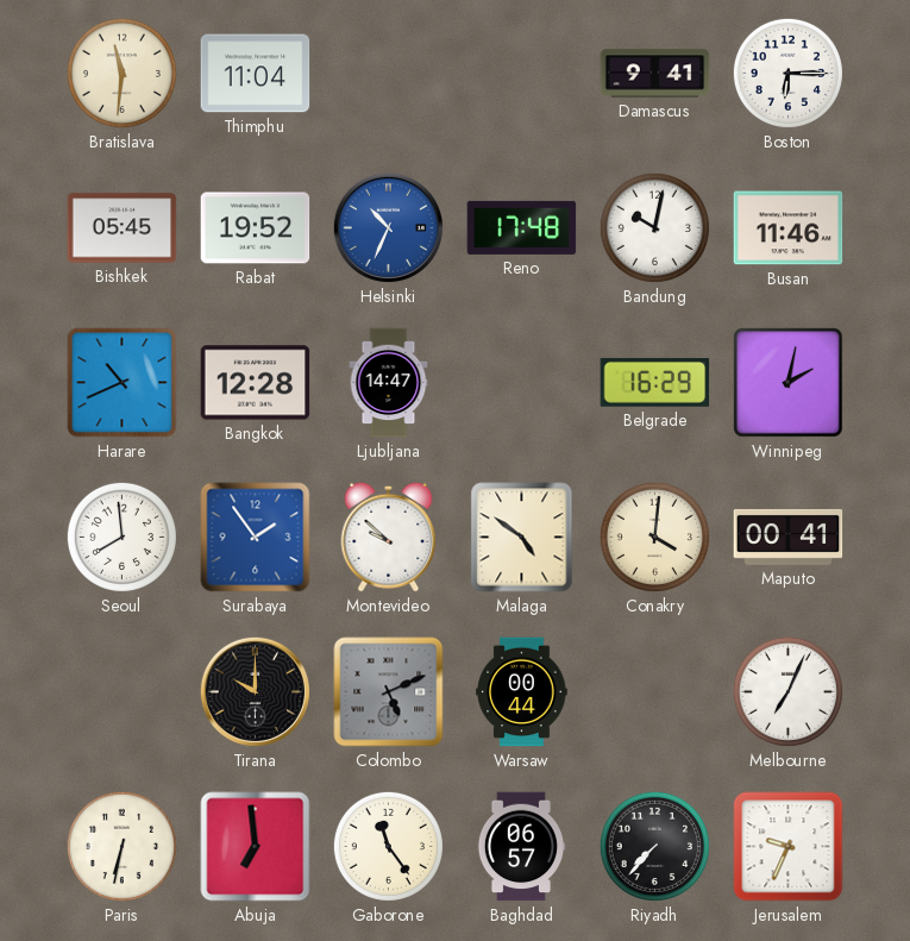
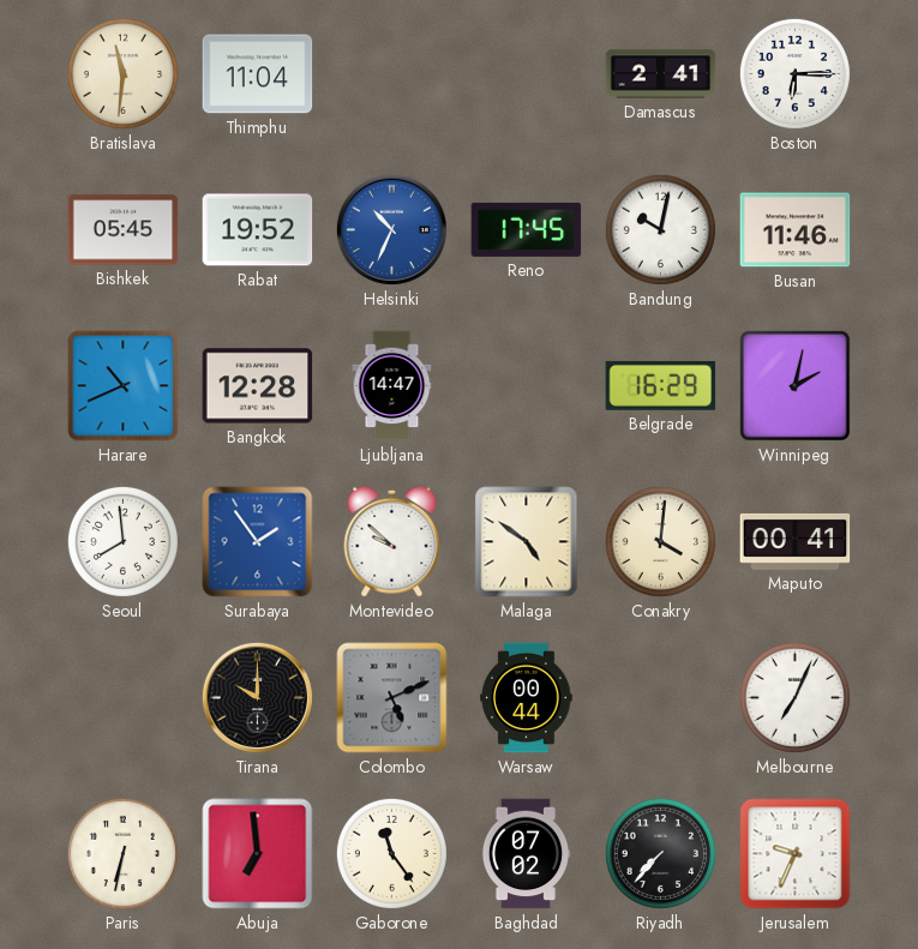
Damascus: 9:41 -> 2:41
Reno: 17:48 -> 17:45
Baghdad: 06:57 -> 07:02
